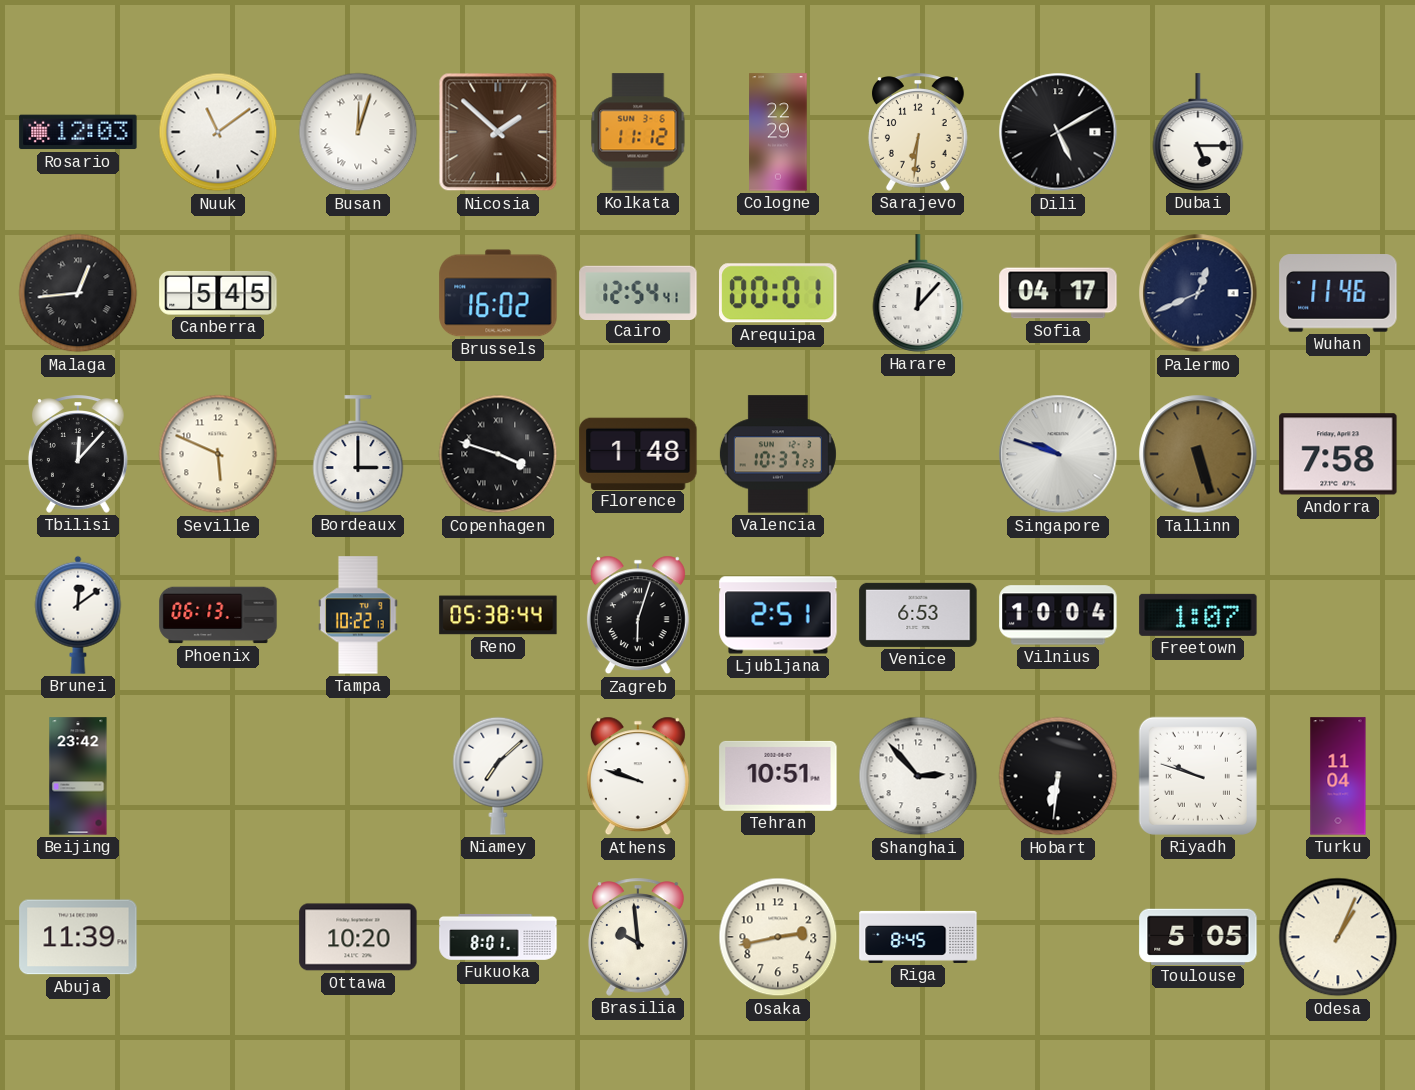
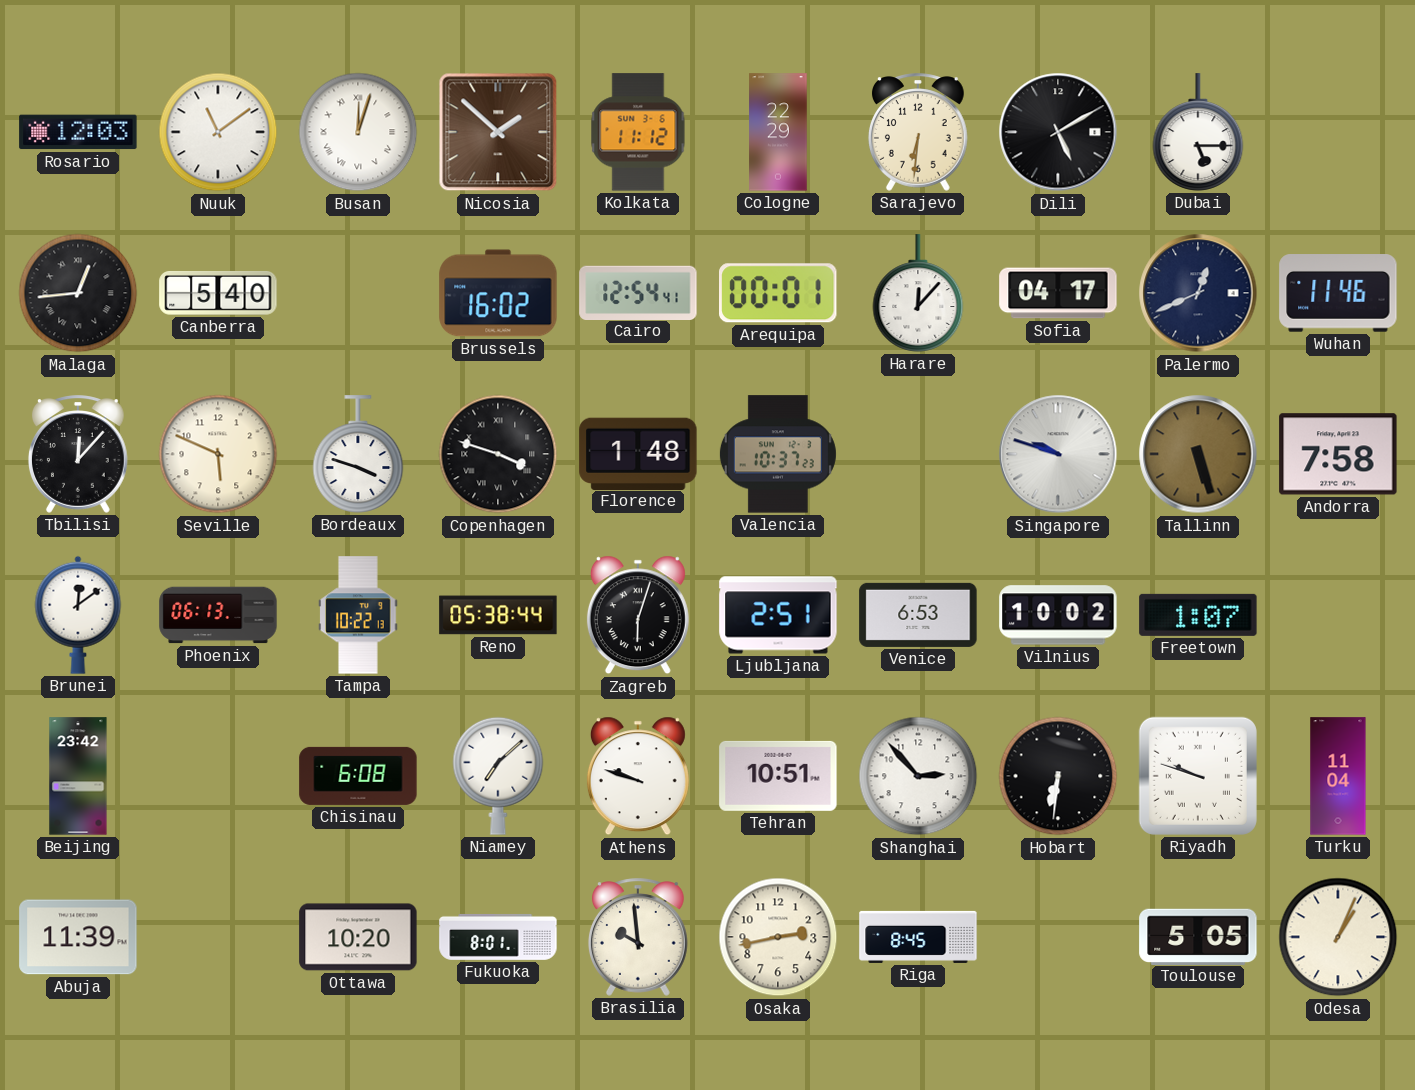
Canberra: 5:45 -> 5:40
Bordeaux: 3:00 -> 3:48
Vilnius: 10:04 -> 10:02
Chisinau: none -> 6:08
